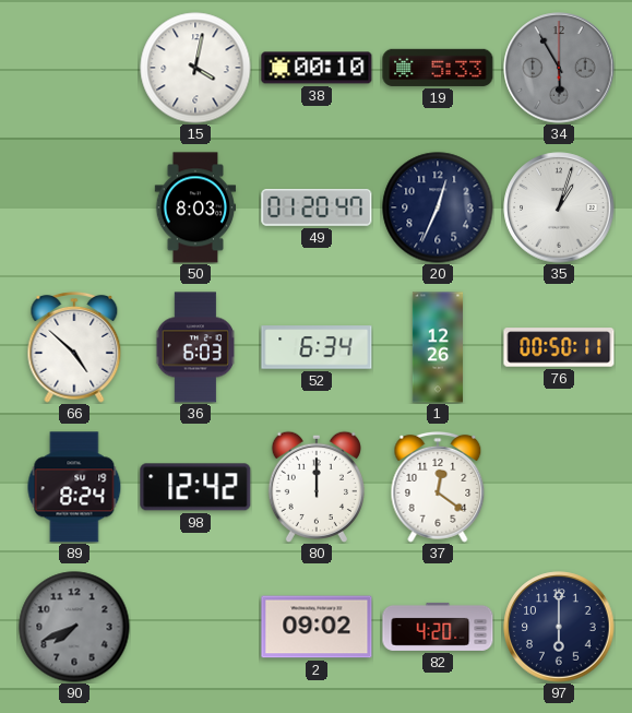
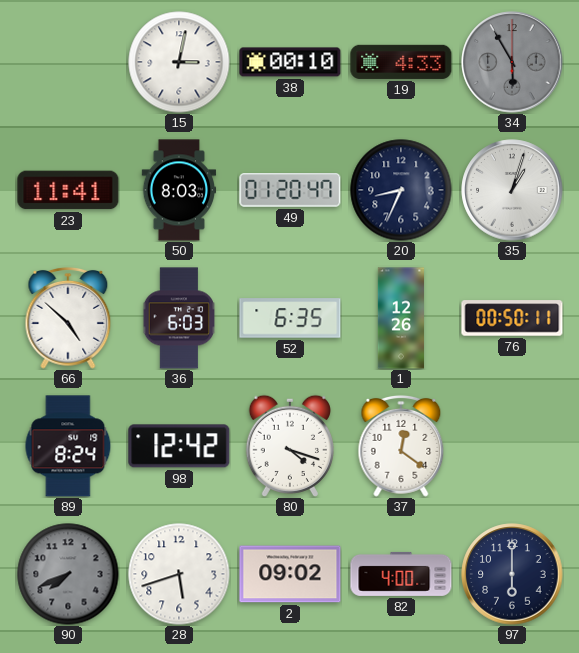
15: 4:02 -> 3:02
19: 5:33 -> 4:33
23: none -> 11:41
20: 12:34 -> 8:34
52: 6:34 -> 6:35
80: 12:00 -> 4:18
28: none -> 5:42
82: 4:20 -> 4:00
